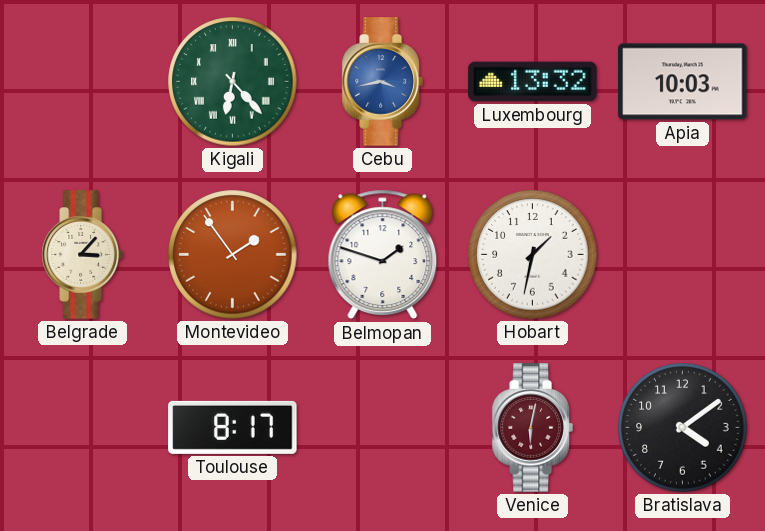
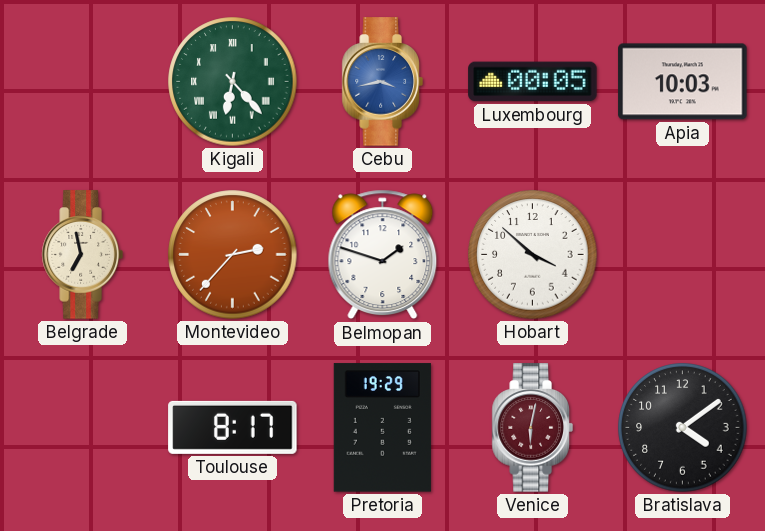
Luxembourg: 13:32 -> 00:05
Belgrade: 3:07 -> 6:58
Montevideo: 1:54 -> 2:37
Hobart: 1:32 -> 3:52
Pretoria: none -> 19:29
